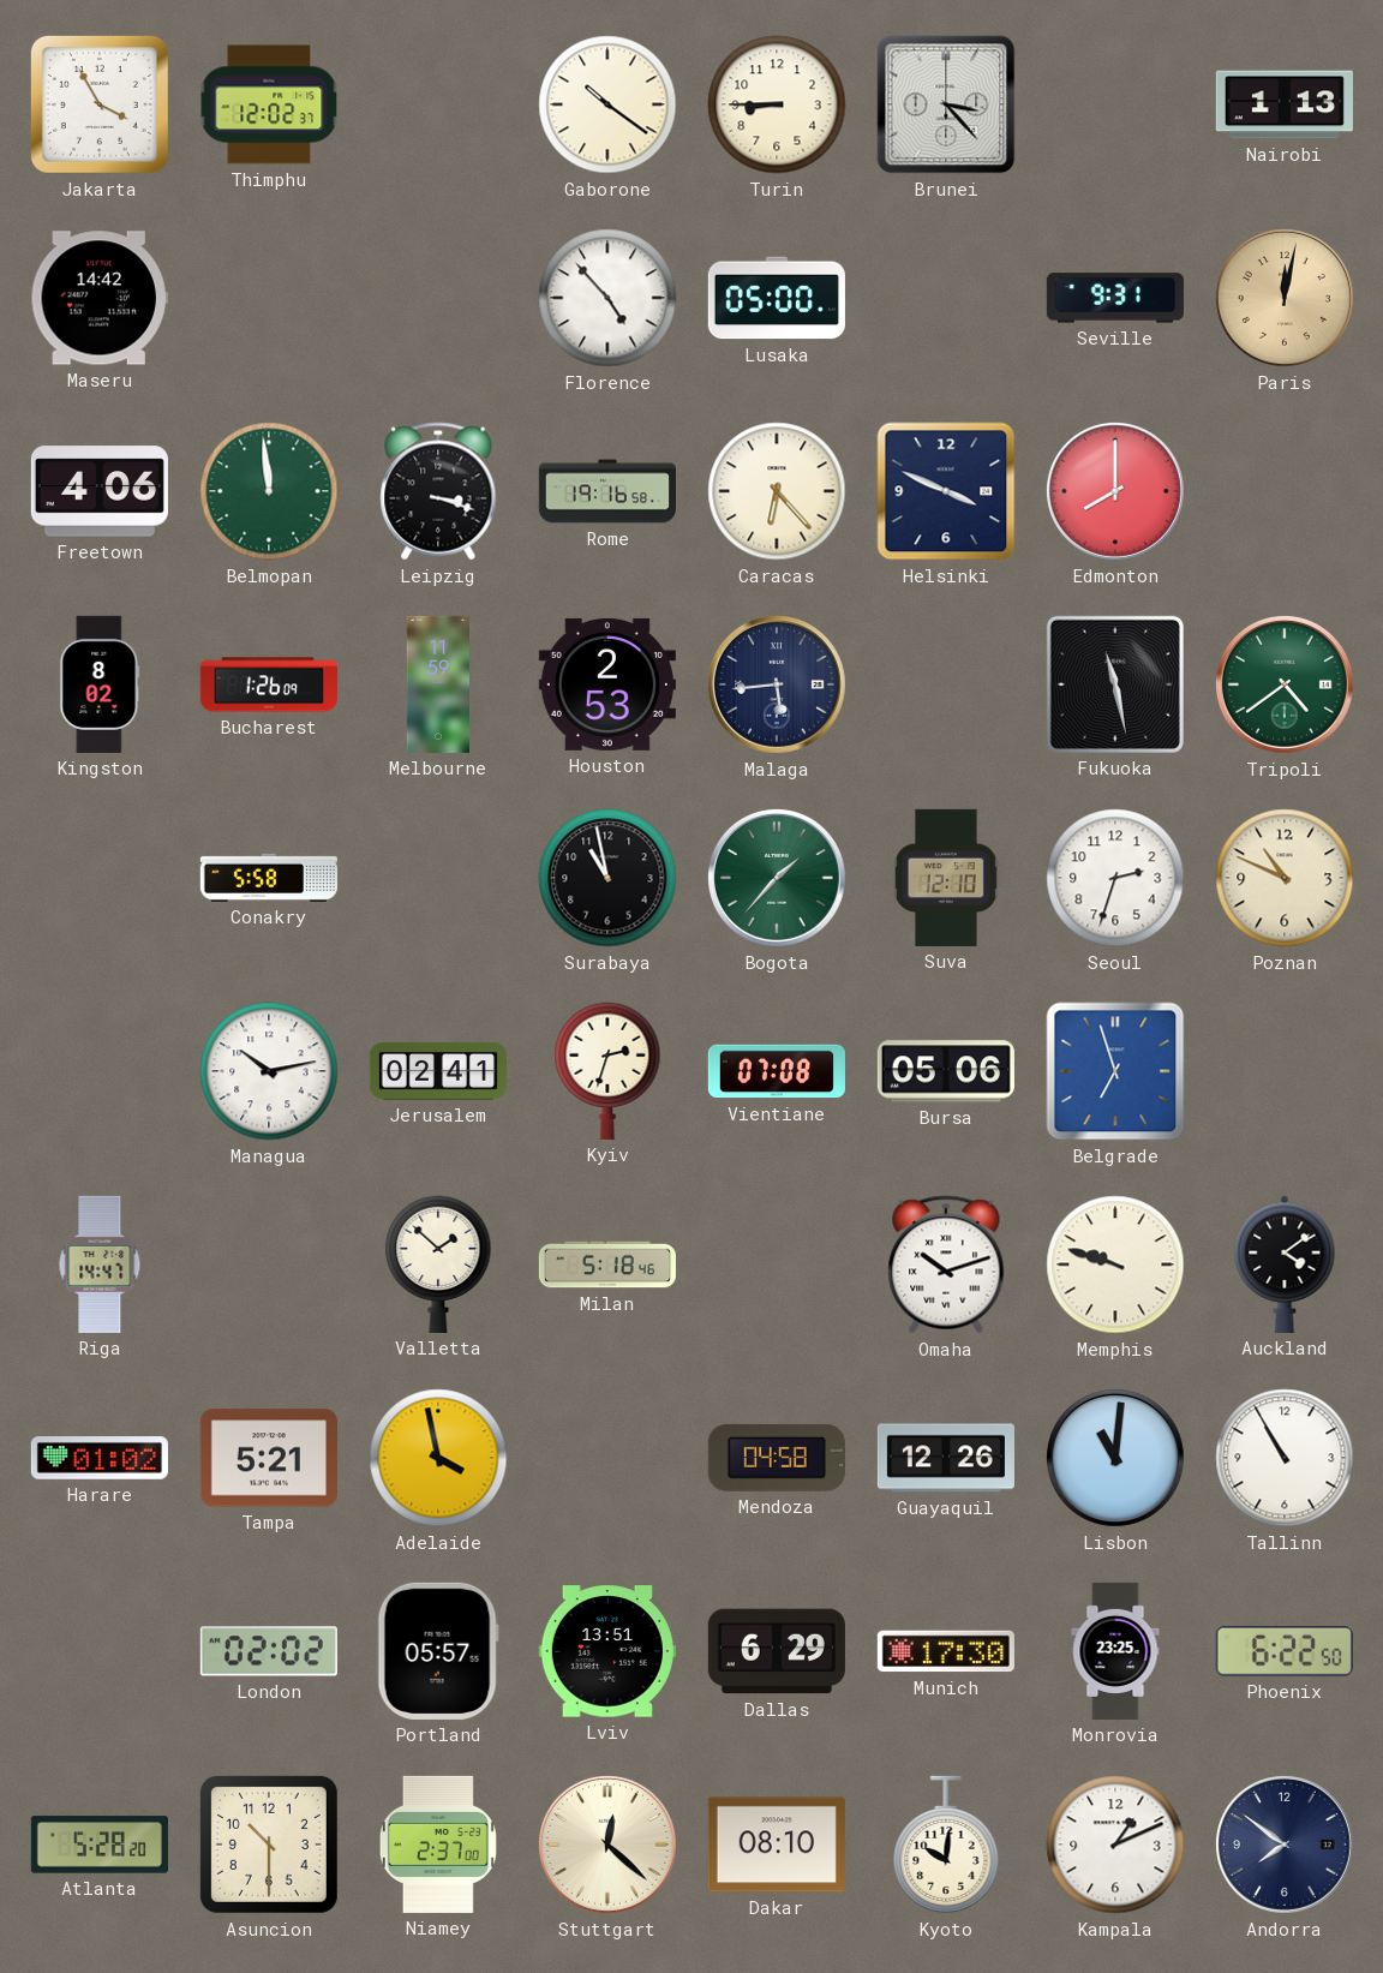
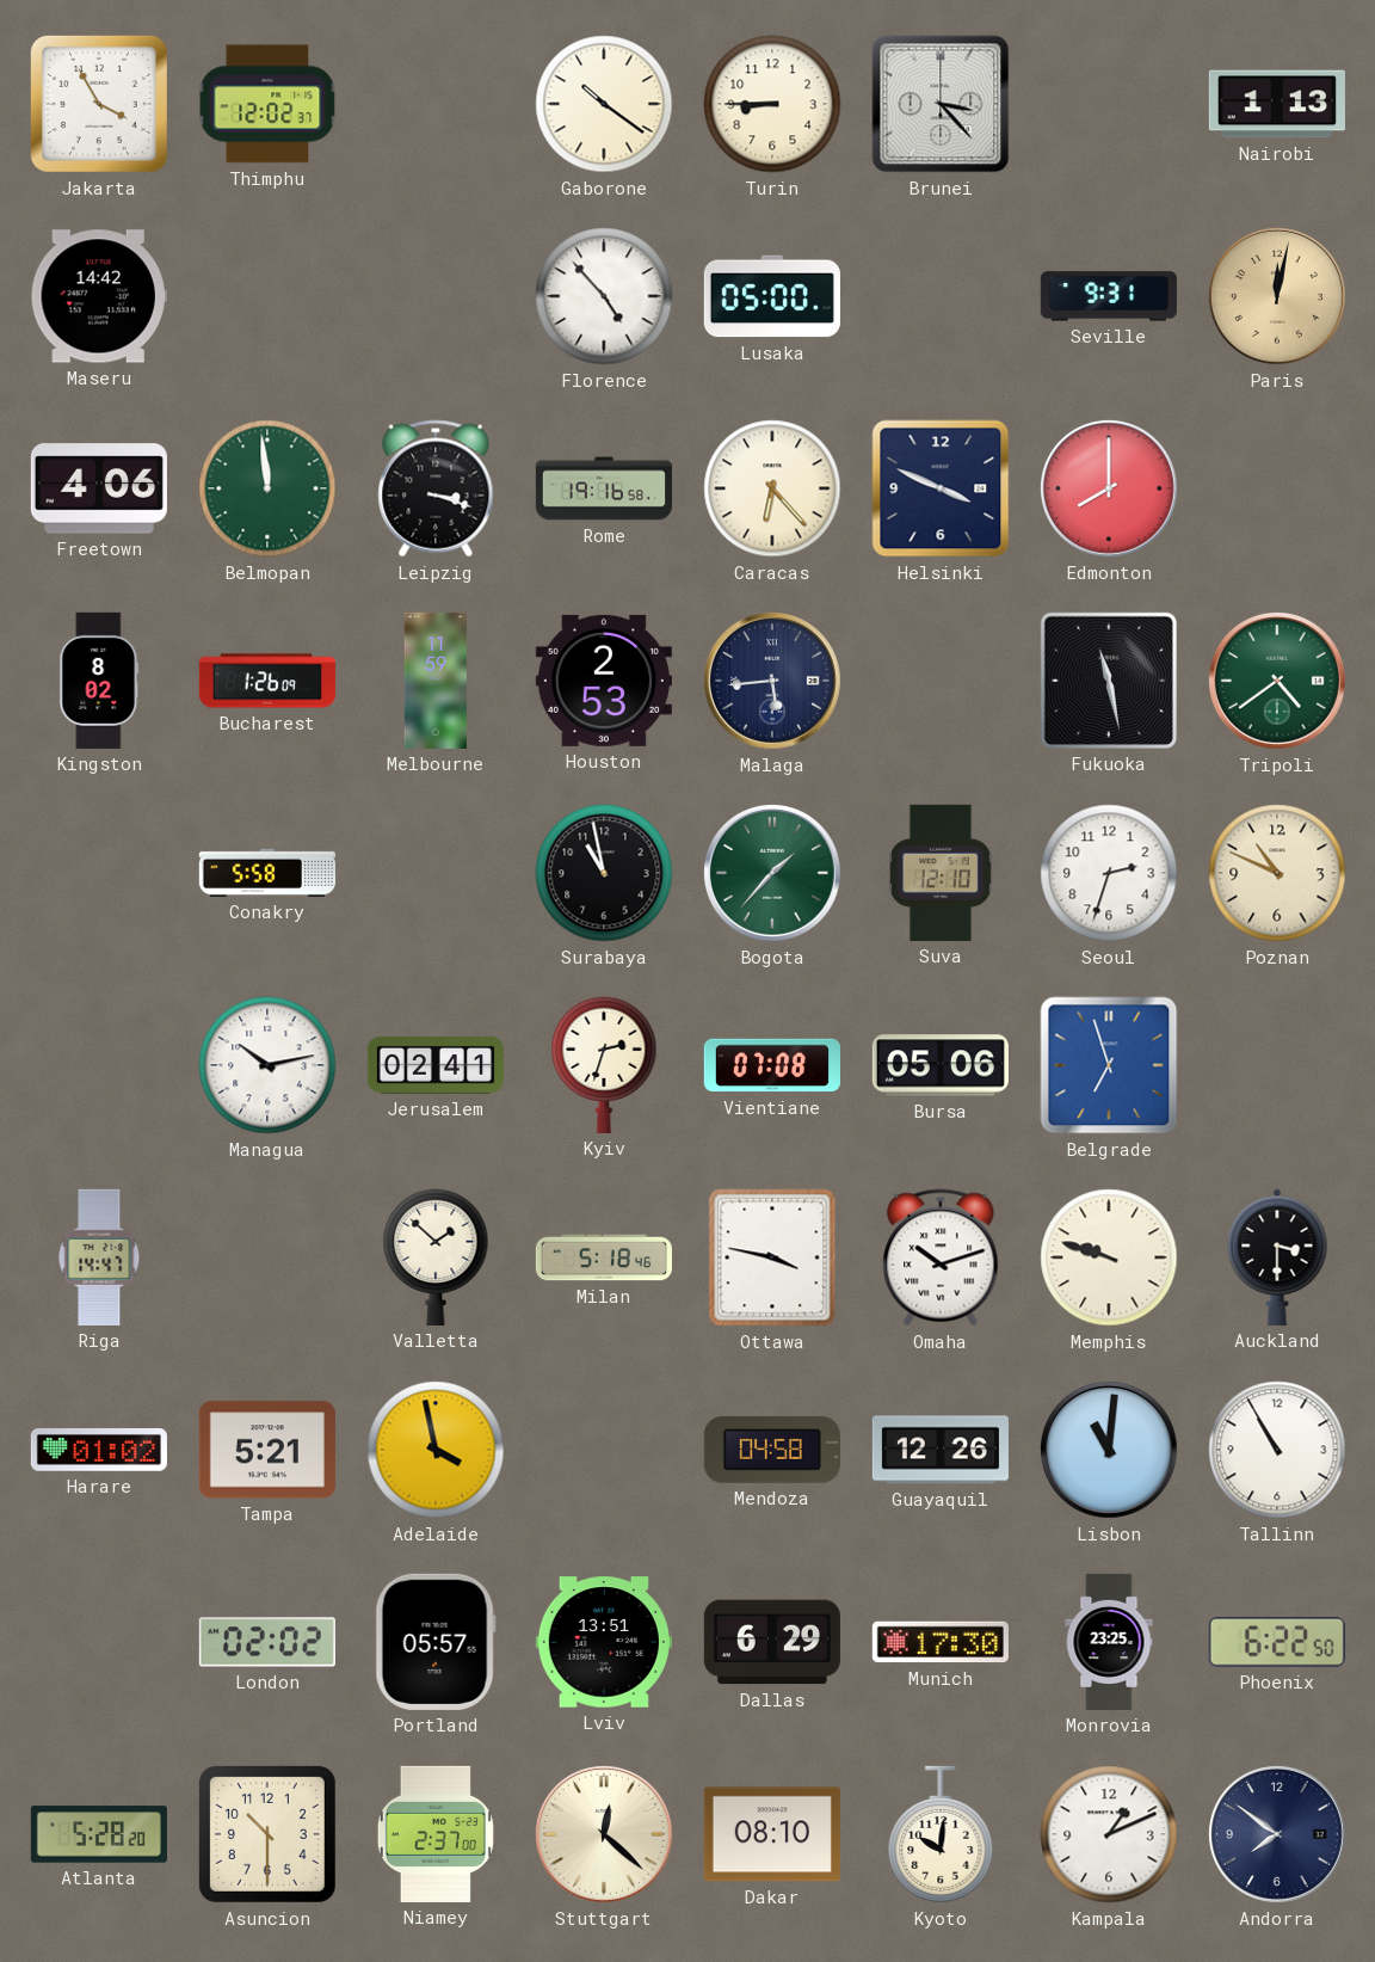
Ottawa: none -> 3:47
Auckland: 4:09 -> 3:30
